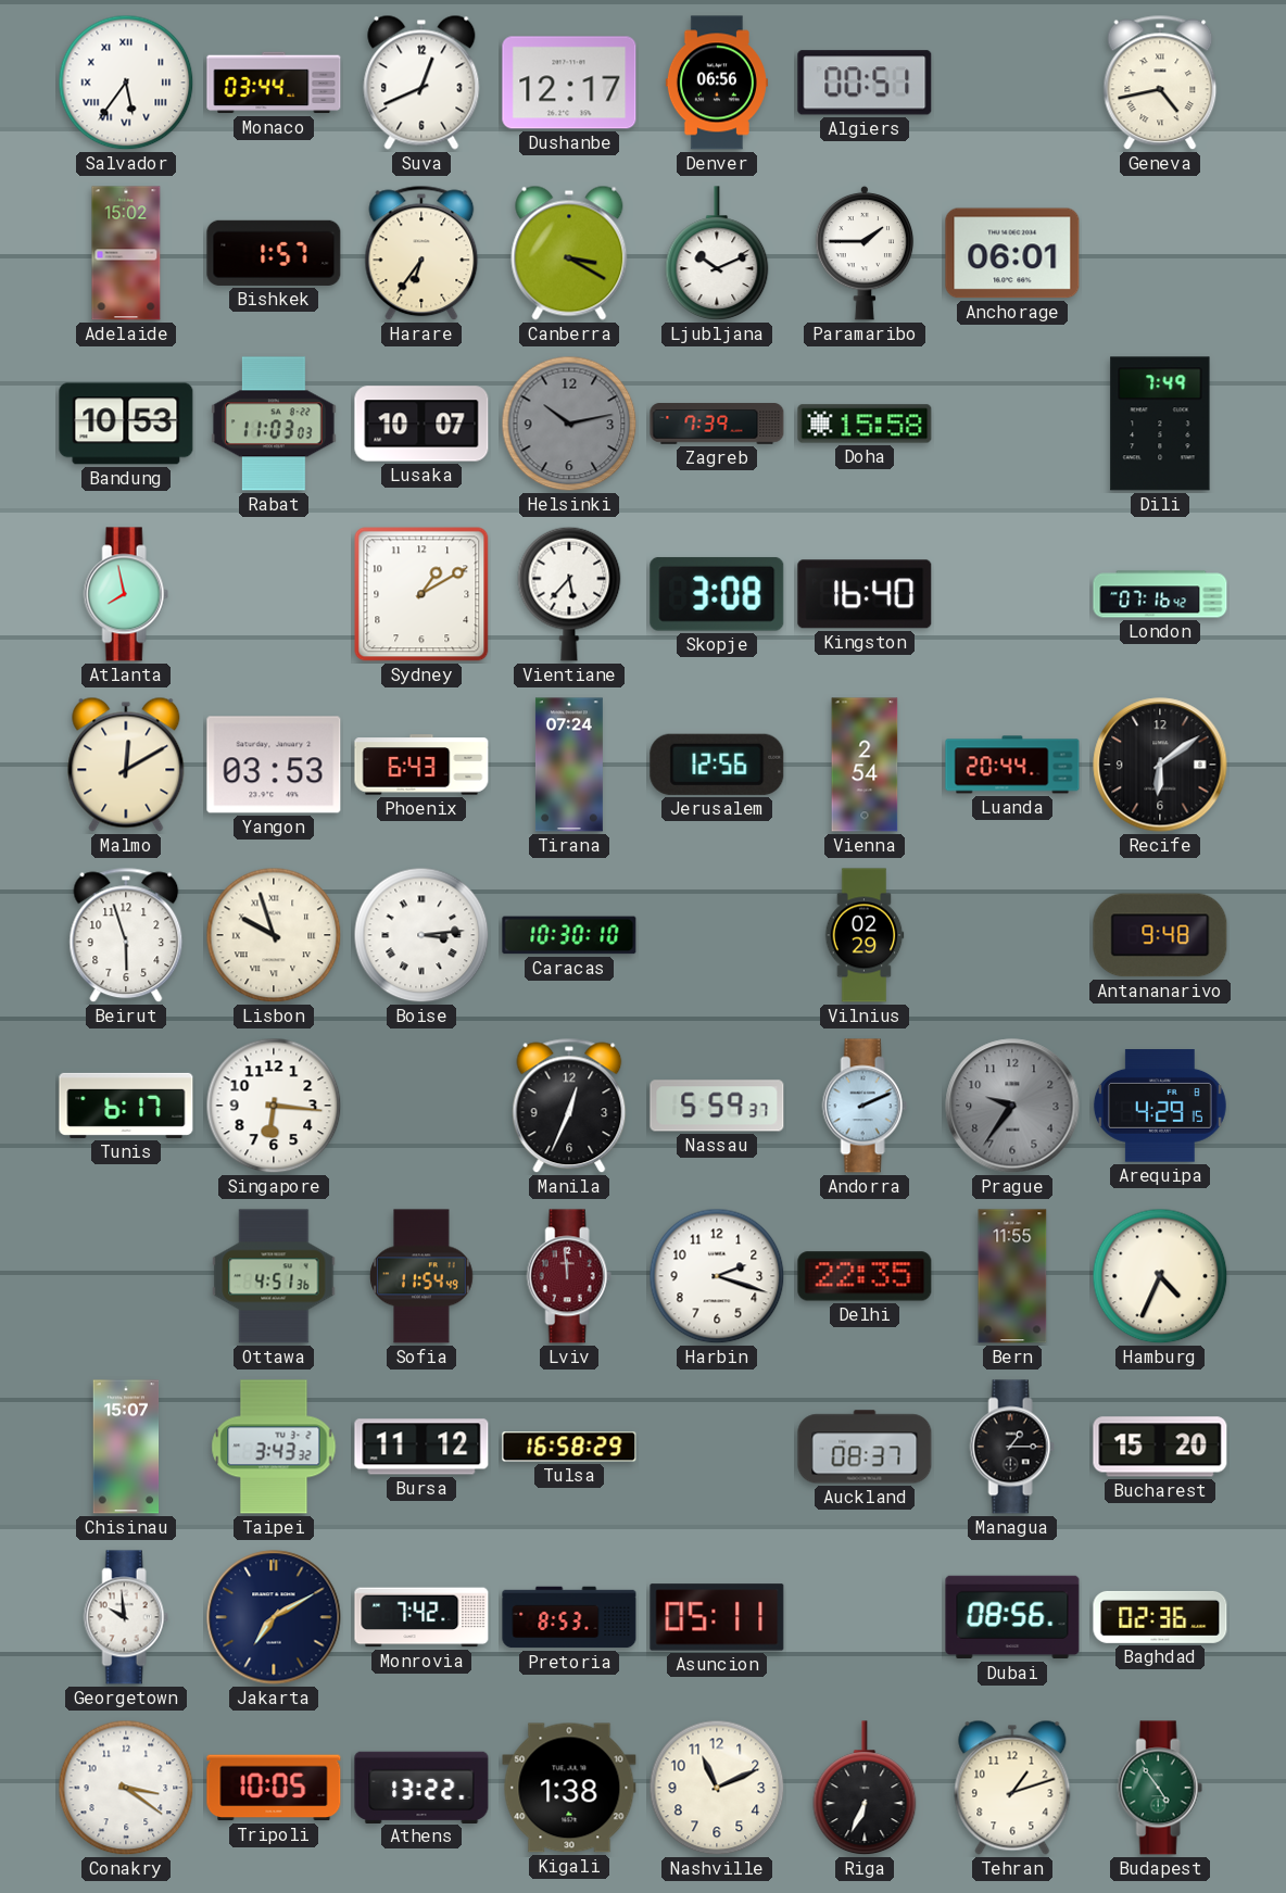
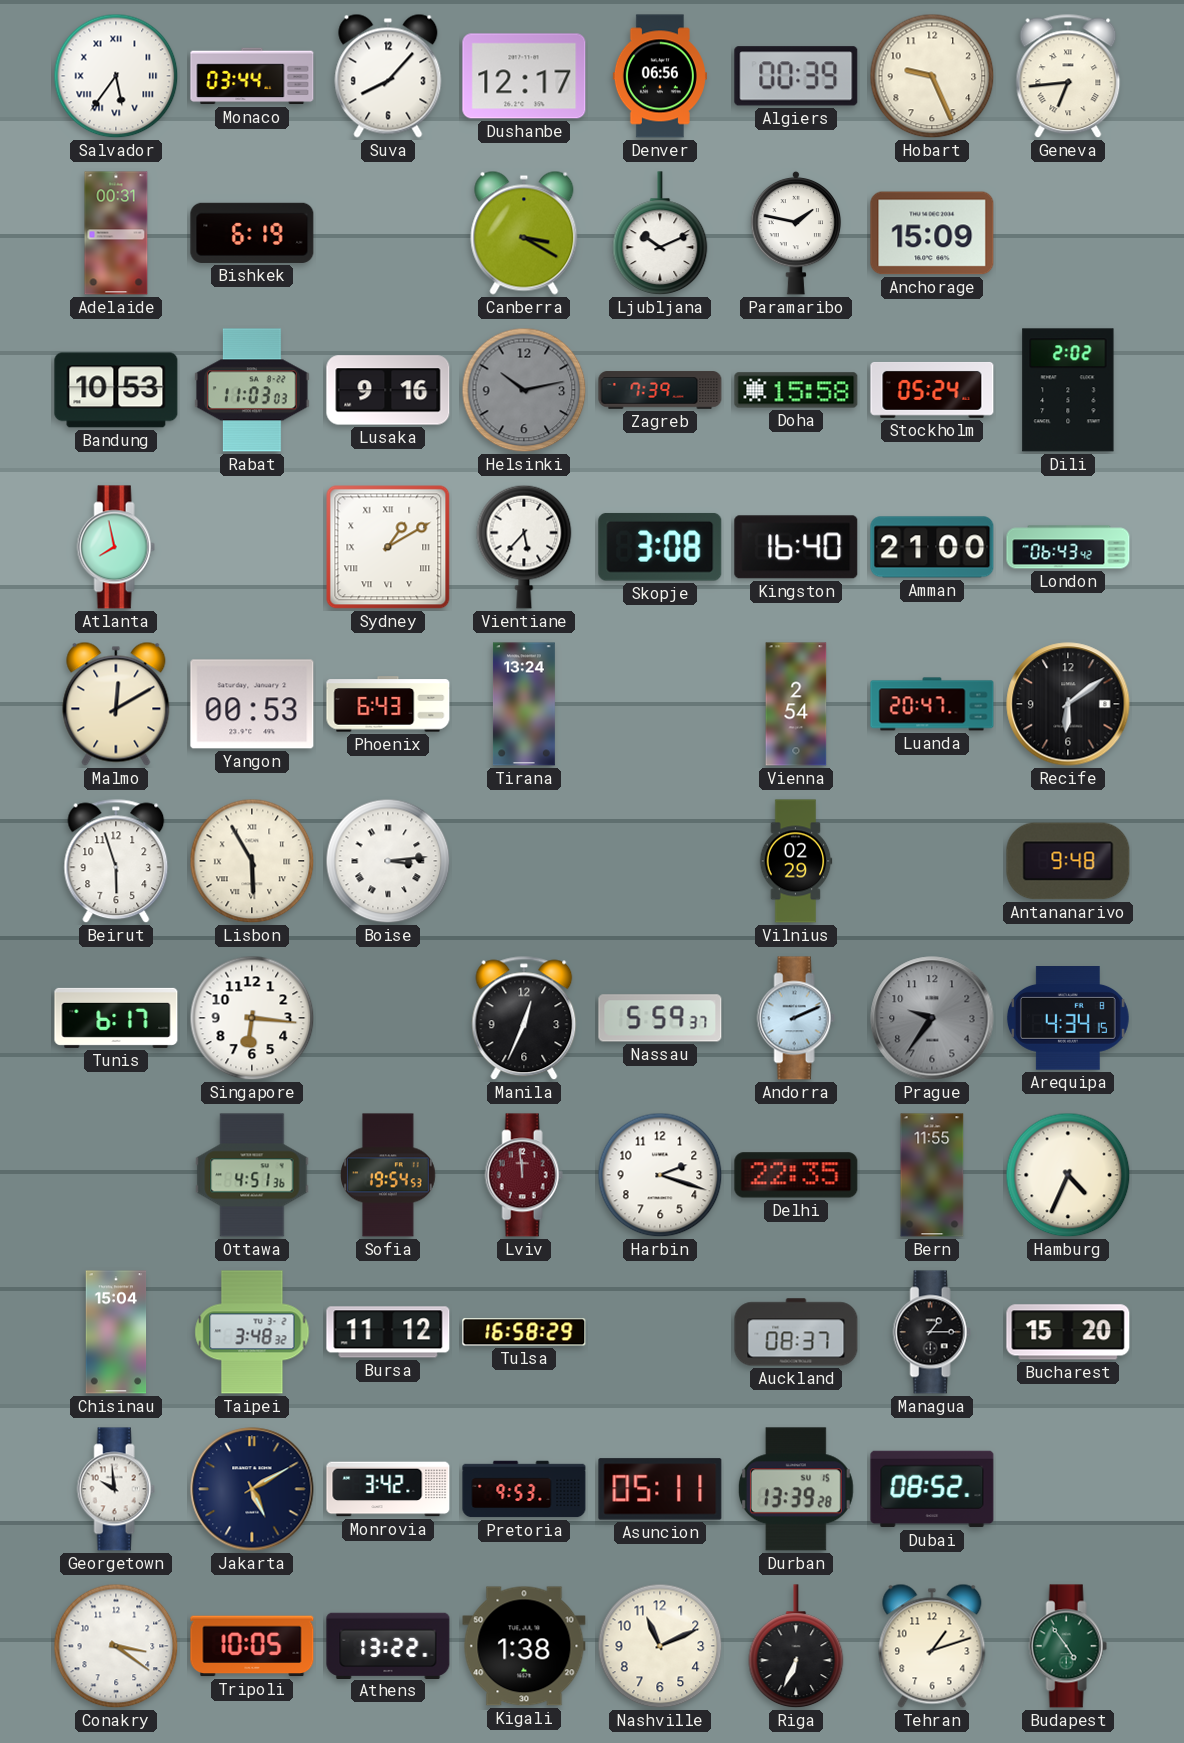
Suva: 12:41 -> 8:07
Algiers: 00:51 -> 00:39
Hobart: none -> 9:26
Geneva: 4:43 -> 6:44
Adelaide: 15:02 -> 00:31
Bishkek: 1:57 -> 6:19
Harare: 6:36 -> none
Paramaribo: 1:45 -> 1:47
Anchorage: 06:01 -> 15:09
Lusaka: 10:07 -> 9:16
Stockholm: none -> 05:24
Dili: 7:49 -> 2:02
Sydney numerals: Arabic -> Roman
Amman: none -> 21:00
London: 07:16 -> 06:43
Yangon: 03:53 -> 00:53
Tirana: 07:24 -> 13:24
Jerusalem: 12:56 -> none
Luanda: 20:44 -> 20:47
Lisbon: 9:57 -> 5:55
Caracas: 10:30 -> none
Arequipa: 4:29 -> 4:34
Sofia: 11:54 -> 19:54
Chisinau: 15:07 -> 15:04
Taipei: 3:43 -> 3:48
Jakarta: 7:10 -> 5:10
Monrovia: 7:42 -> 3:42
Pretoria: 8:53 -> 9:53
Durban: none -> 13:39
Dubai: 08:56 -> 08:52
Baghdad: 02:36 -> none
